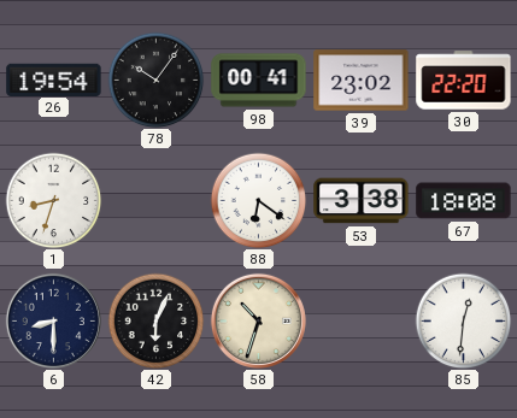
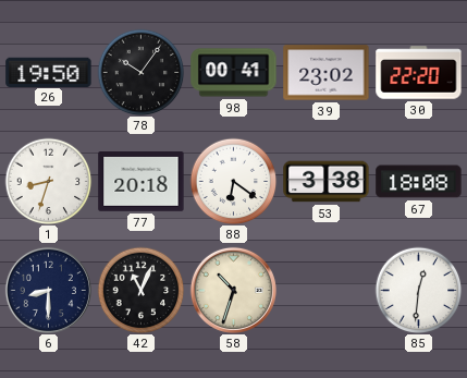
26: 19:54 -> 19:50
77: none -> 20:18
42: 6:04 -> 11:04
